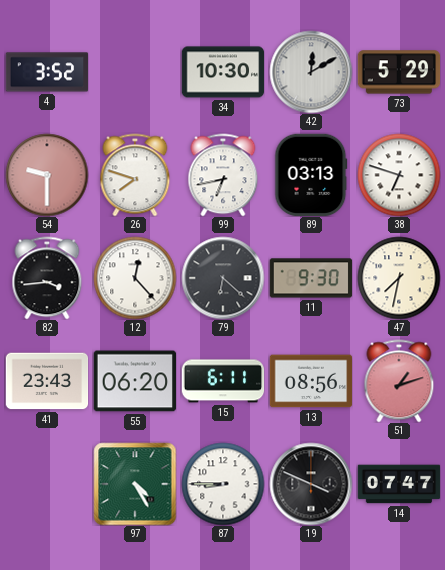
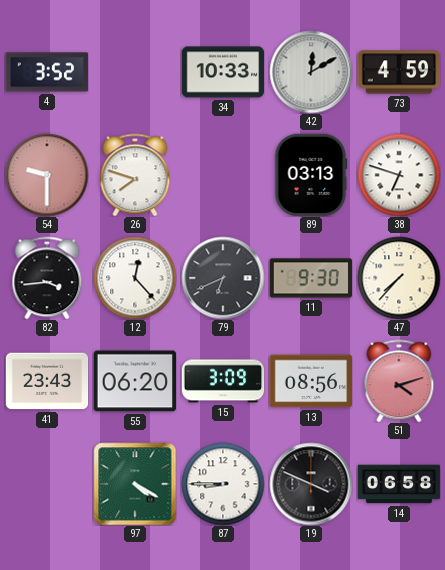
34: 10:30 -> 10:33
73: 5:29 -> 4:59
99: 6:43 -> none
79: 6:22 -> 6:41
47: 7:32 -> 7:37
15: 6:11 -> 3:09
51: 1:12 -> 4:12
97: 4:25 -> 4:20
14: 07:47 -> 06:58
